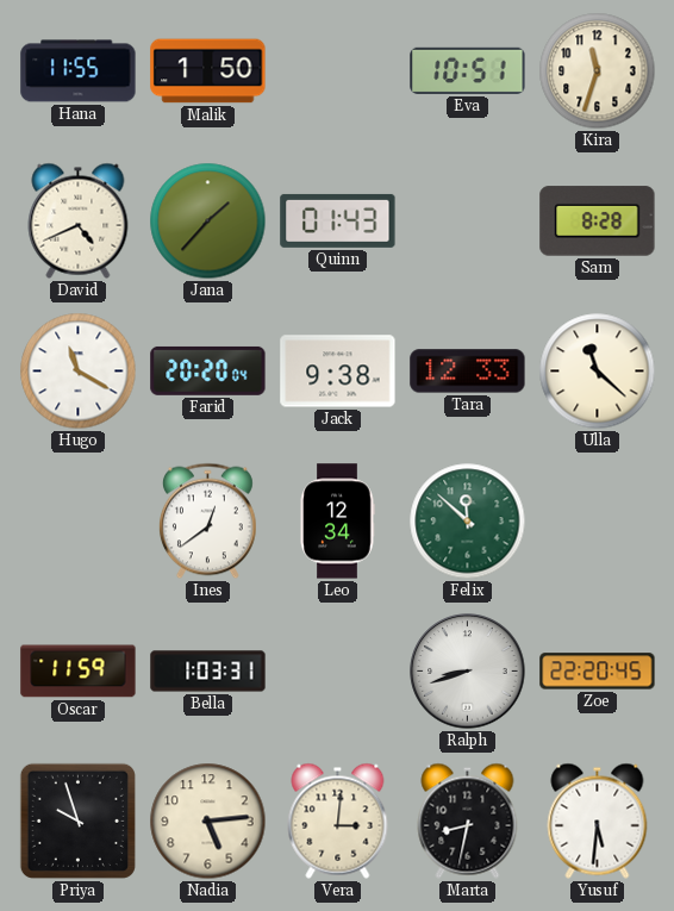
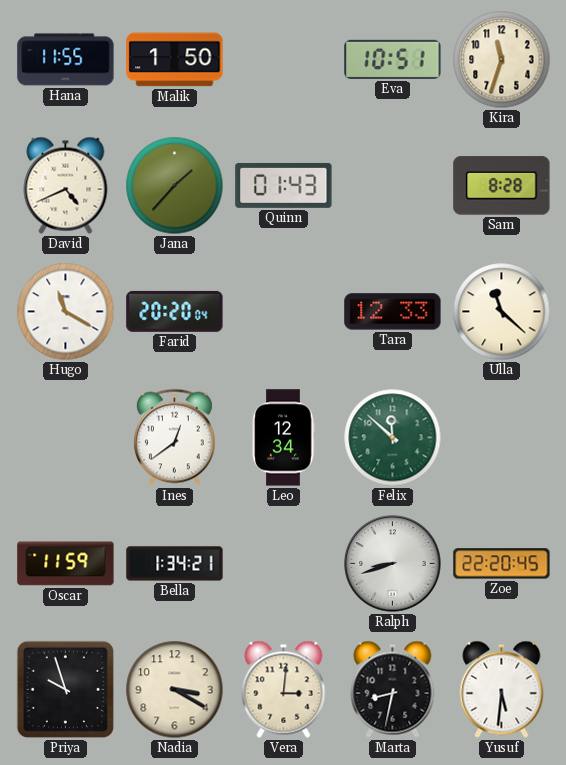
Jack: 9:38 -> none
Bella: 1:03 -> 1:34
Nadia: 5:14 -> 3:20
